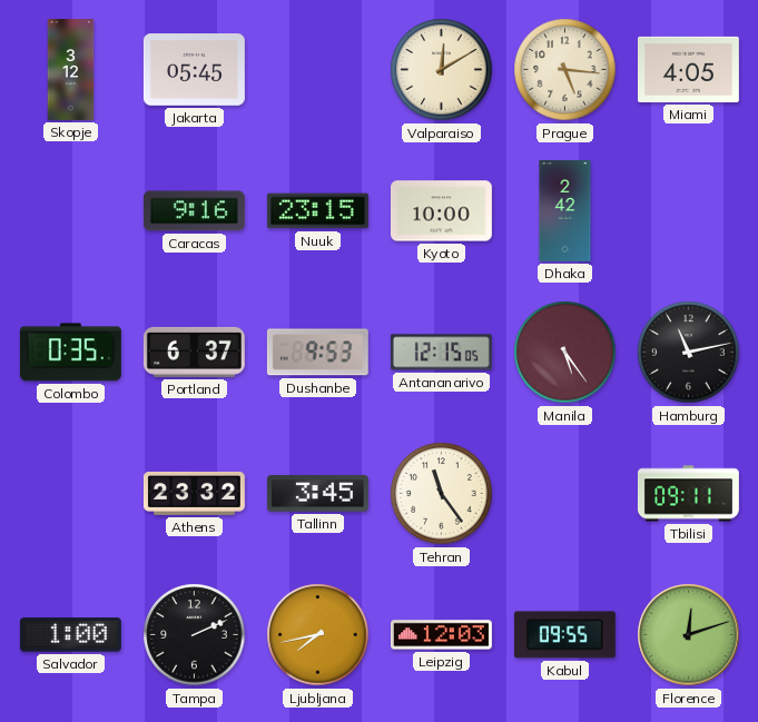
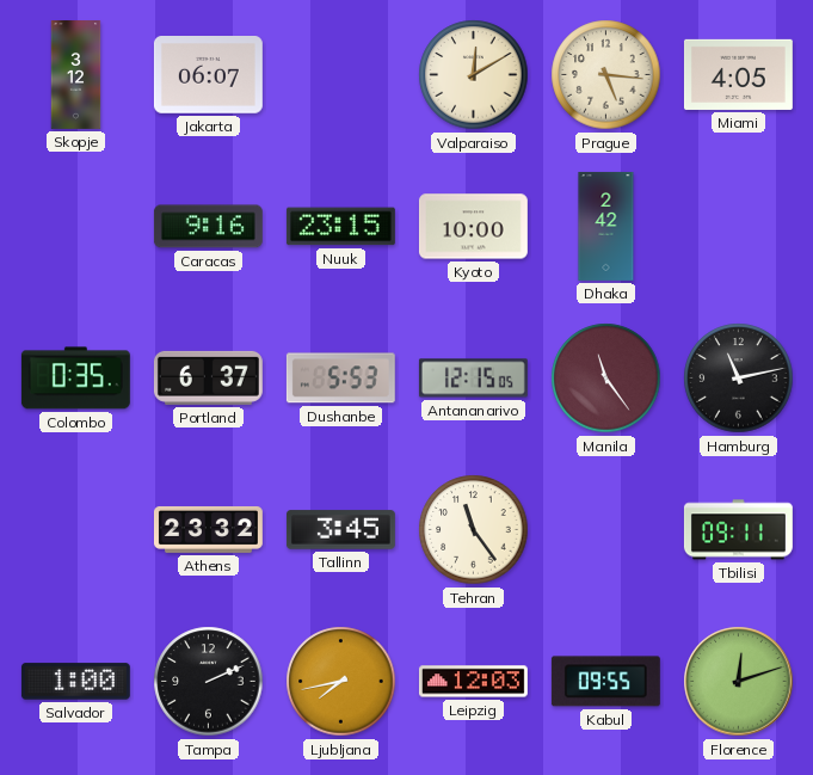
Jakarta: 05:45 -> 06:07
Dushanbe: 9:53 -> 5:53
Manila: 5:24 -> 11:24
